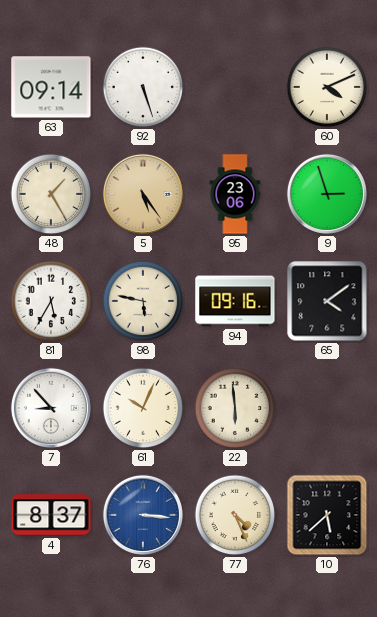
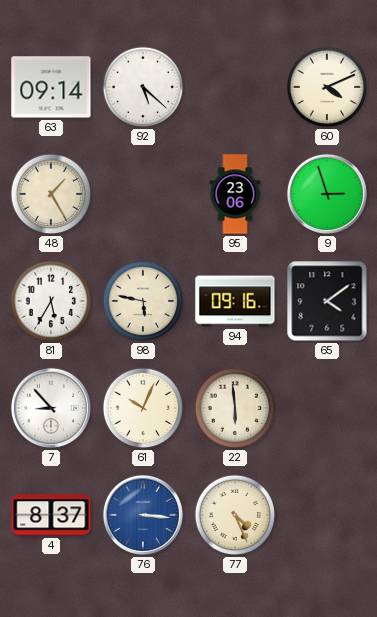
92: 5:27 -> 5:22
5: 5:24 -> none
10: 5:38 -> none
